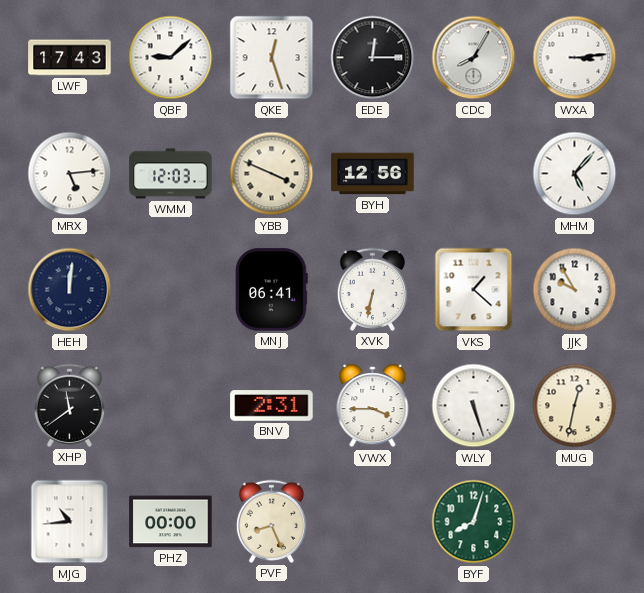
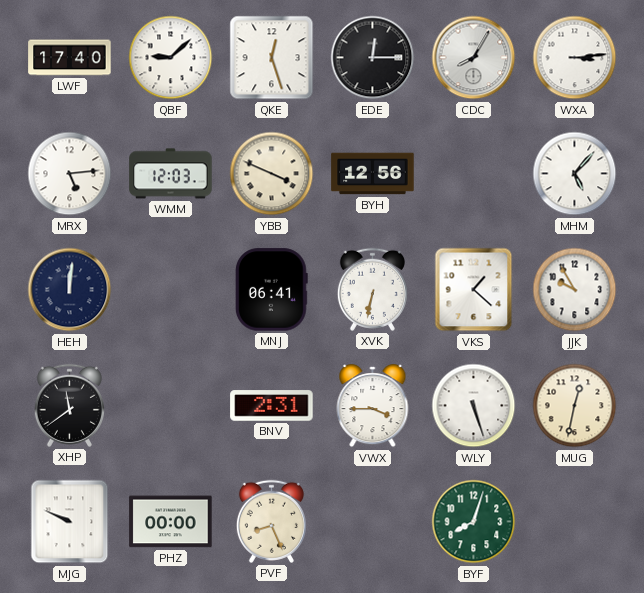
LWF: 17:43 -> 17:40
MJG: 10:44 -> 9:49
